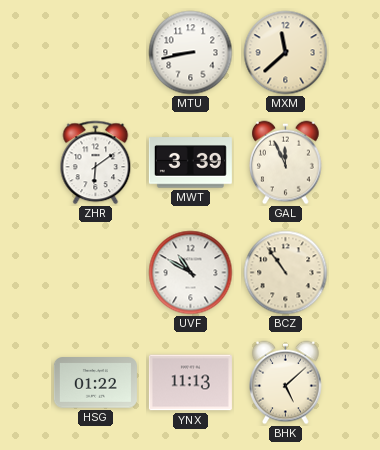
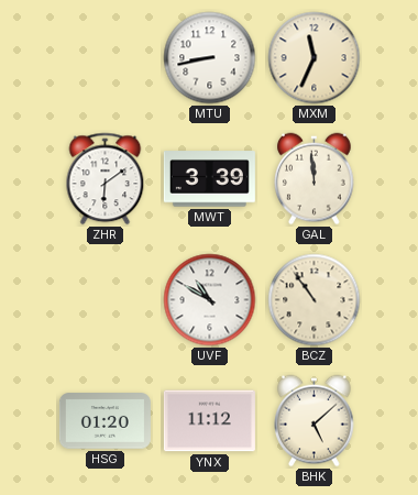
MXM: 11:38 -> 11:34
GAL: 11:56 -> 11:59
HSG: 01:22 -> 01:20
YNX: 11:13 -> 11:12
